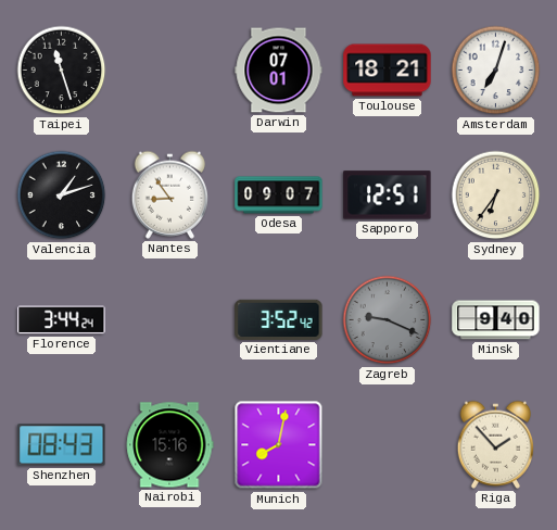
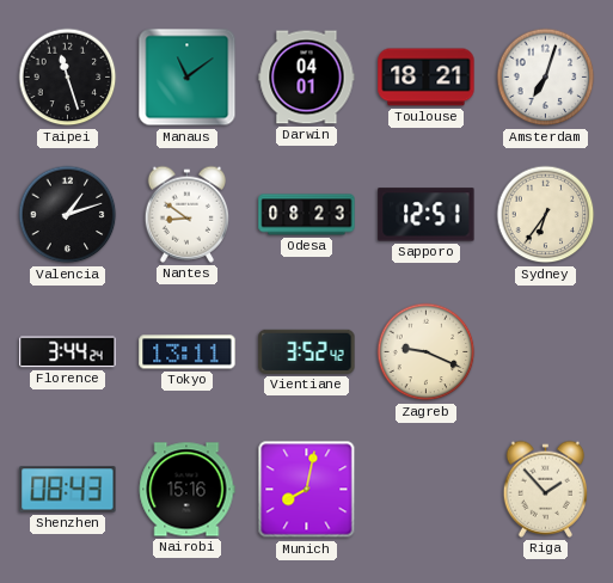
Manaus: none -> 11:09
Darwin: 07:01 -> 04:01
Nantes: 8:54 -> 8:51
Odesa: 09:07 -> 08:23
Tokyo: none -> 13:11
Zagreb dial: grey -> cream
Minsk: 9:40 -> none
